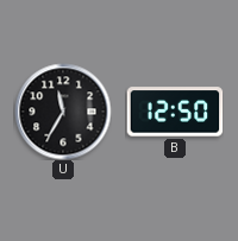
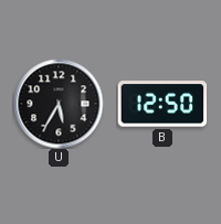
U: 11:35 -> 5:35
